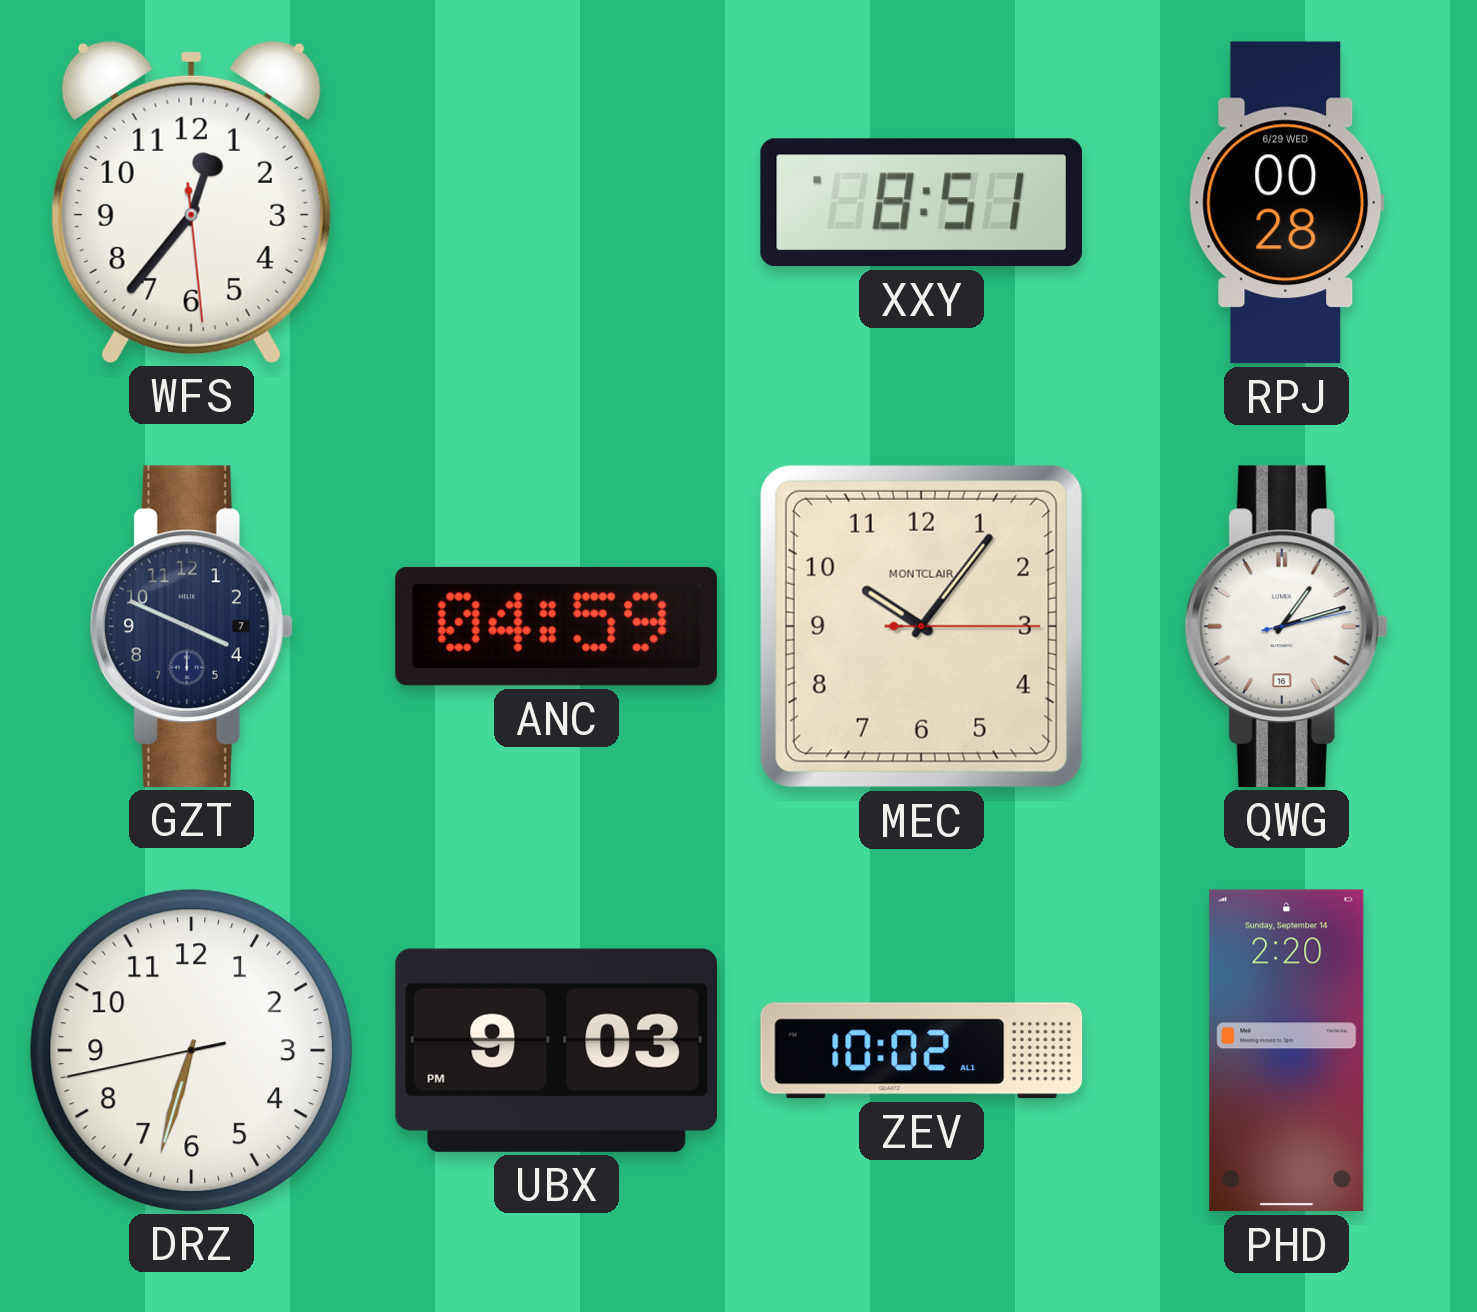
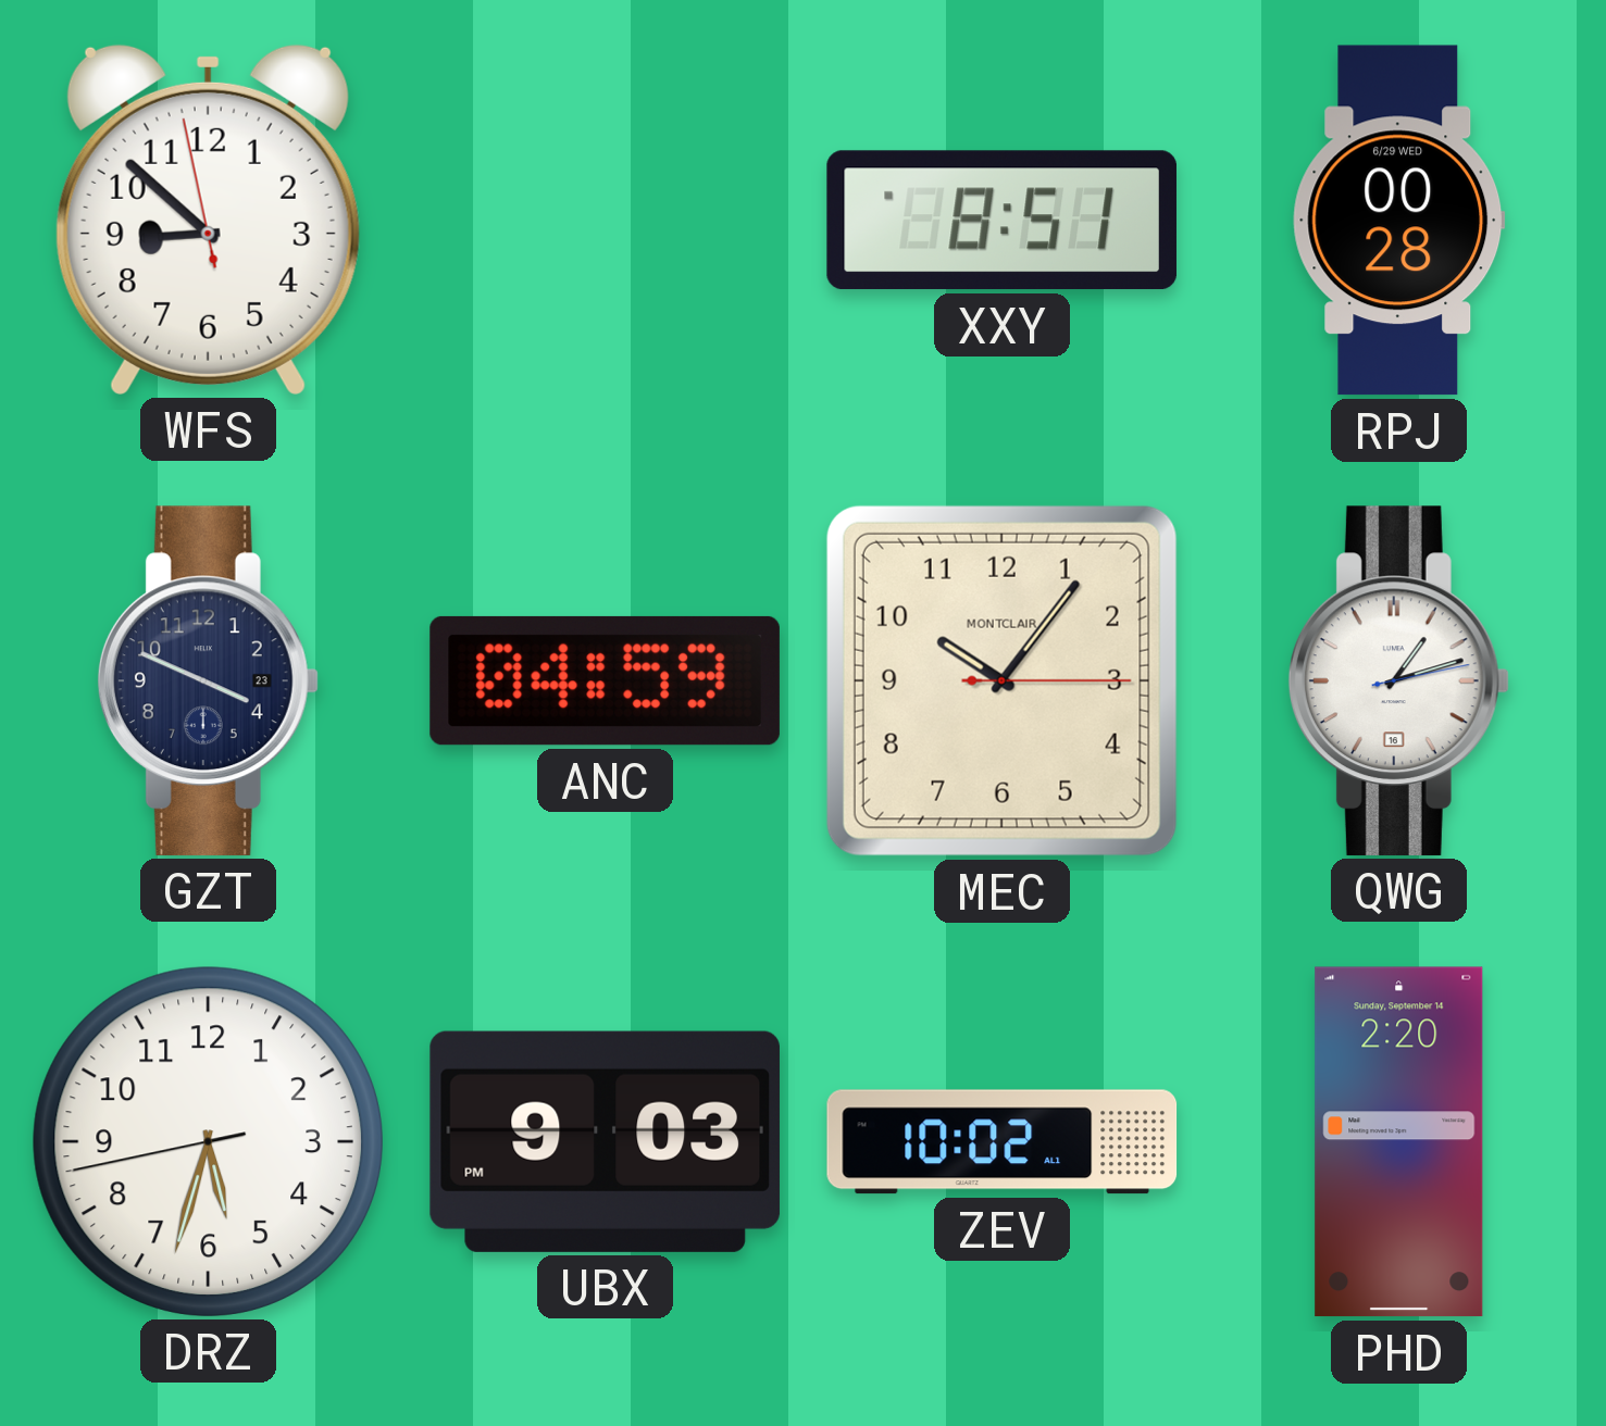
WFS: 12:36 -> 8:51
GZT date: 7 -> 23
DRZ: 6:32 -> 5:32
